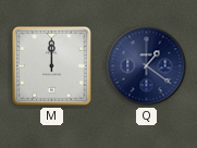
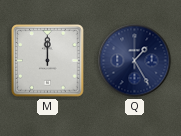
Q: 1:21 -> 1:25
